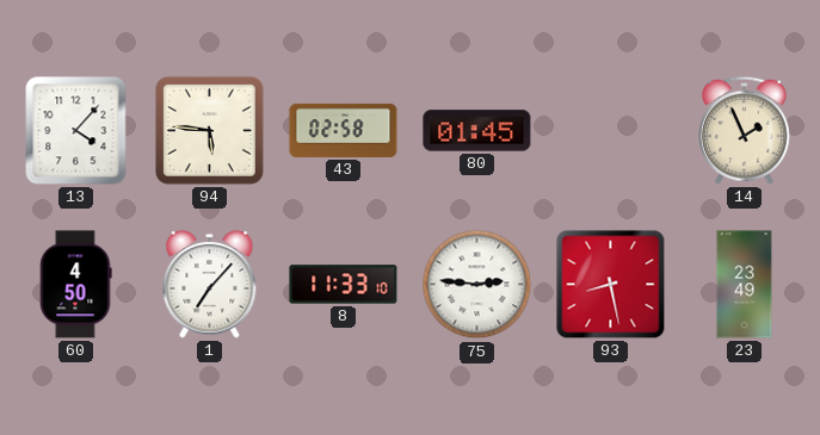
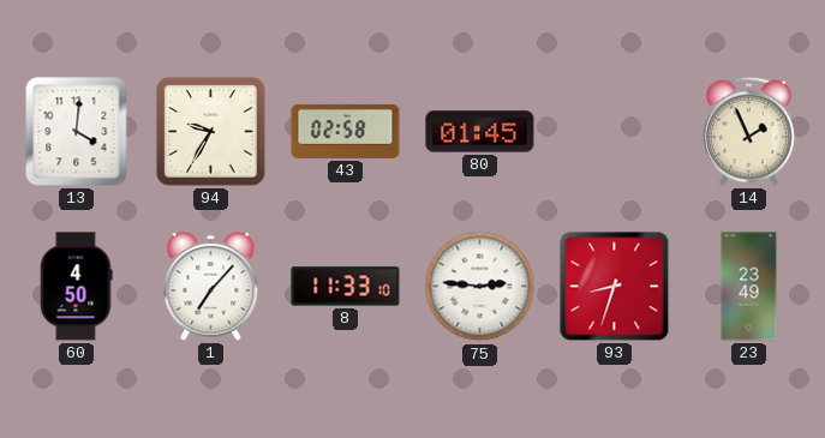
13: 4:07 -> 4:01
94: 5:46 -> 9:35
93: 8:28 -> 8:33
